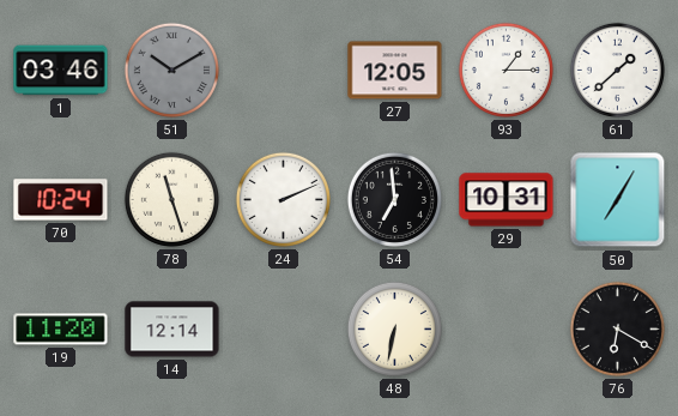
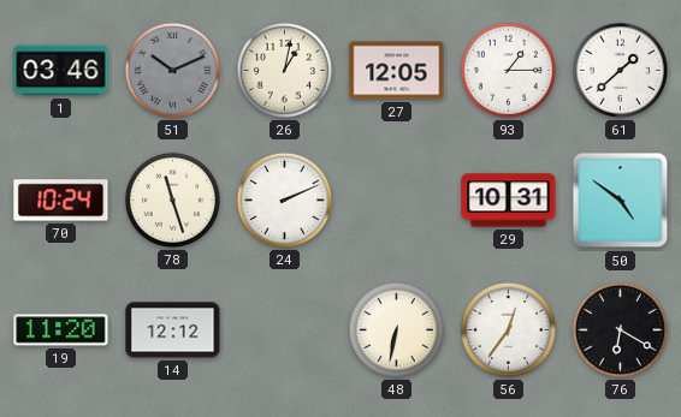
51: 10:10 -> 10:11
26: none -> 1:02
54: 6:59 -> none
50: 7:05 -> 4:51
14: 12:14 -> 12:12
56: none -> 12:36
